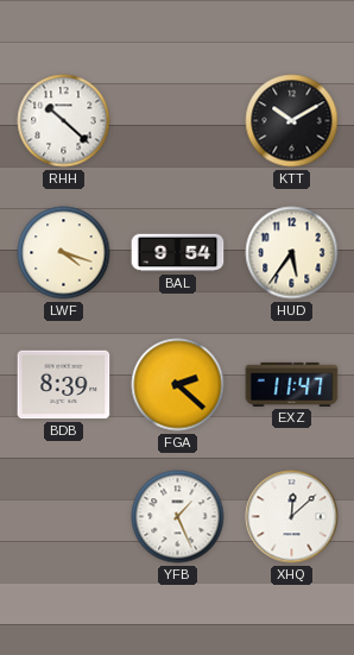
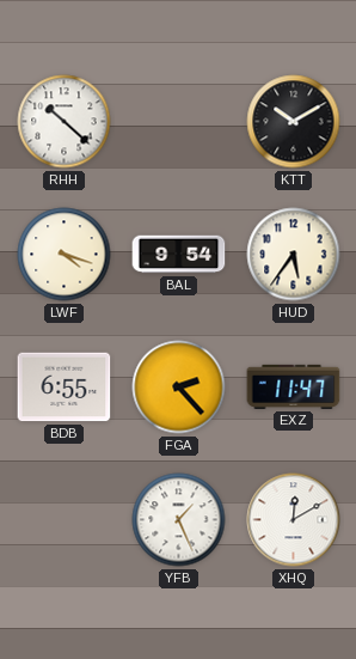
BDB: 8:39 -> 6:55
FGA: 2:22 -> 2:23
XHQ: 12:08 -> 12:10
